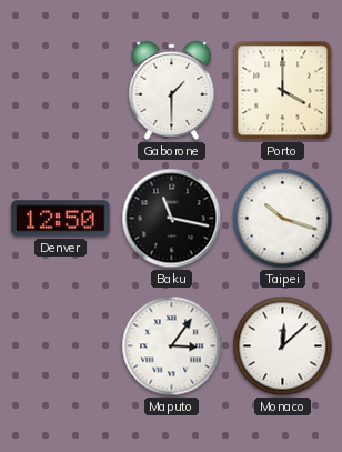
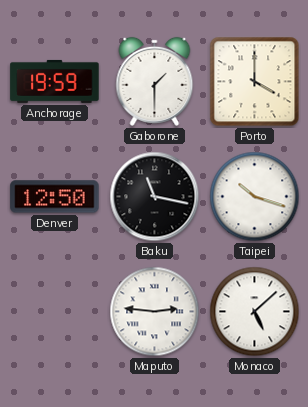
Anchorage: none -> 19:59
Maputo: 3:06 -> 2:46
Monaco: 12:08 -> 5:08
